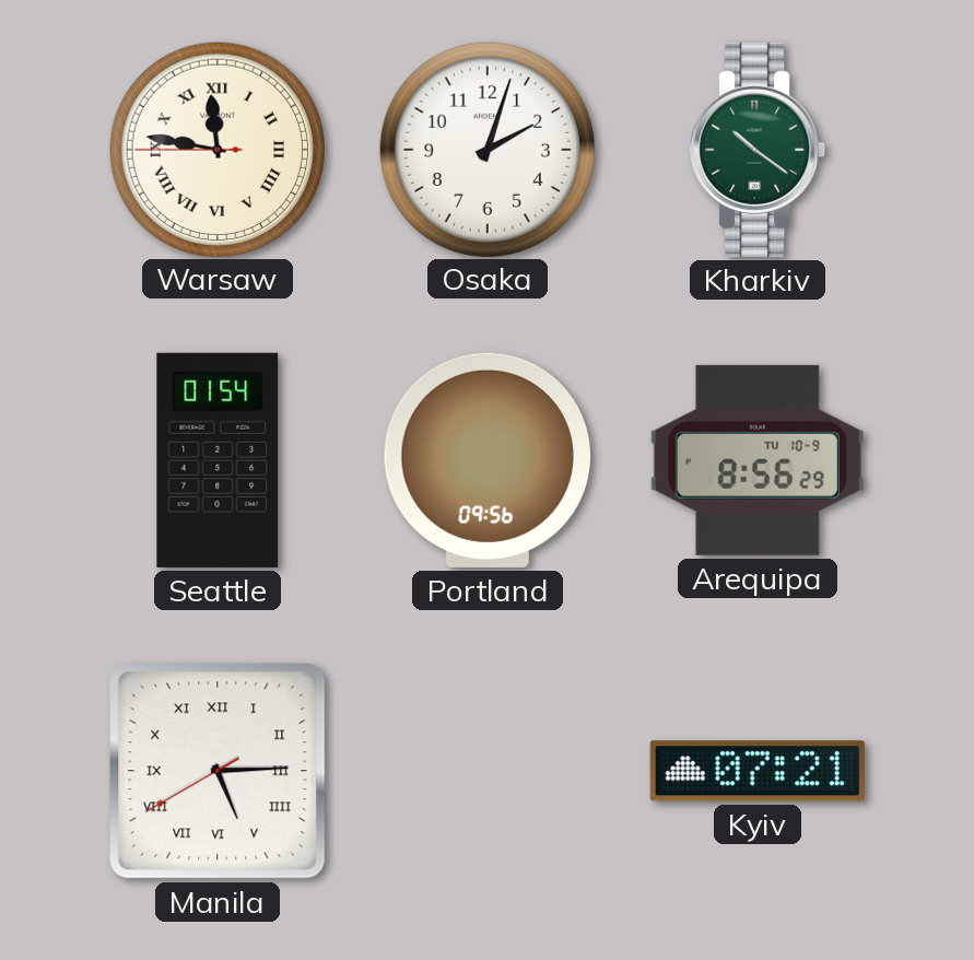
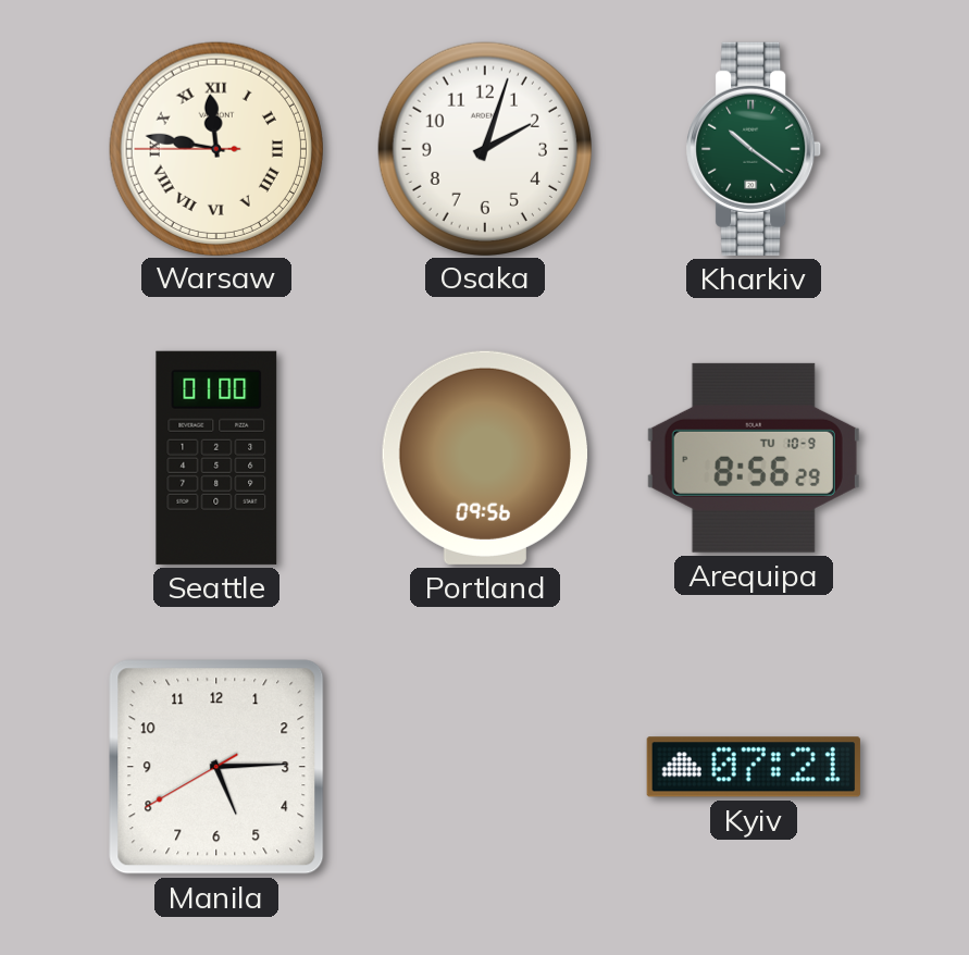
Seattle: 01:54 -> 01:00
Manila numerals: Roman -> Arabic
